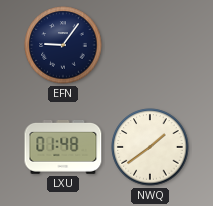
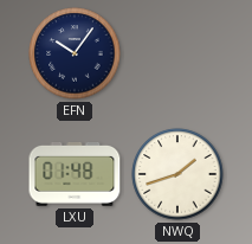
EFN: 9:06 -> 10:06
NWQ: 1:39 -> 1:42
